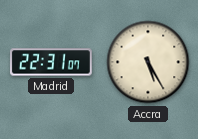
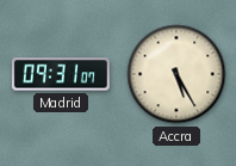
Madrid: 22:31 -> 09:31
